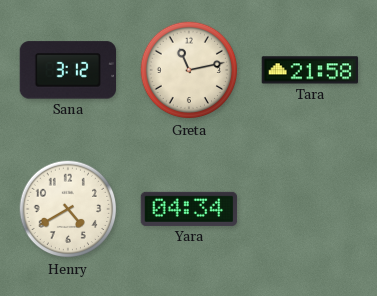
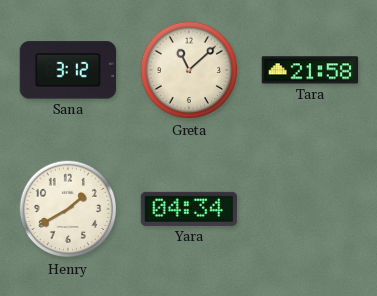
Greta: 11:13 -> 11:08
Henry: 4:40 -> 1:40
